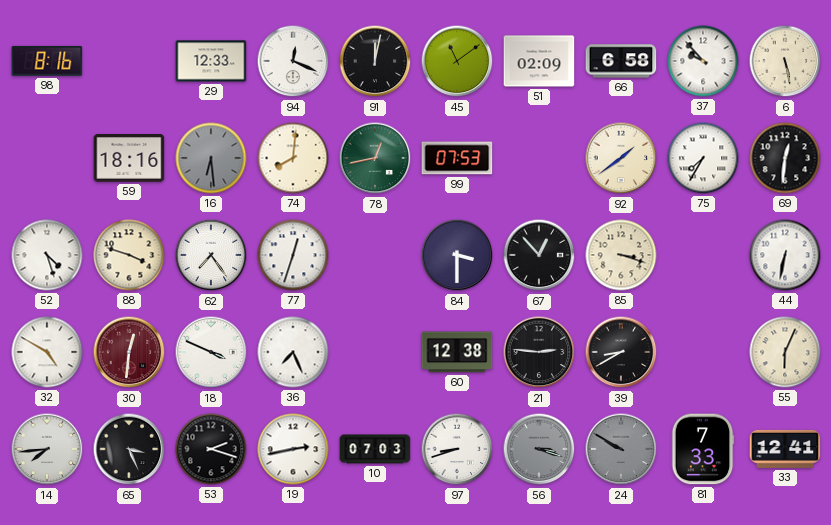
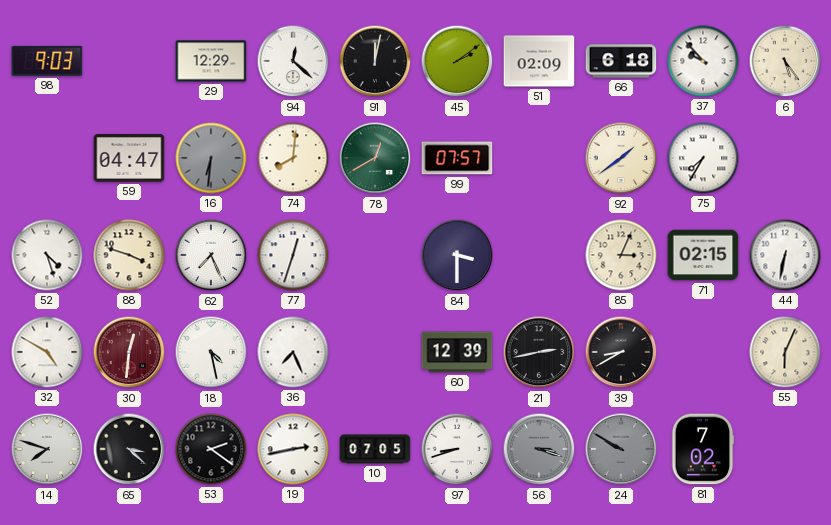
98: 8:16 -> 9:03
29: 12:33 -> 12:29
94: 12:19 -> 12:22
45: 11:09 -> 2:09
66: 6:58 -> 6:18
6: 5:28 -> 5:24
59: 18:16 -> 04:47
16: 6:29 -> 6:31
78: 12:43 -> 12:40
99: 07:53 -> 07:57
69: 12:31 -> none
62: 7:24 -> 7:26
67: 12:53 -> none
85: 3:18 -> 3:04
71: none -> 02:15
18: 3:49 -> 4:28
60: 12:38 -> 12:39
21: 2:46 -> 2:43
14: 7:44 -> 7:48
65: 3:26 -> 3:22
53: 2:18 -> 2:21
10: 07:03 -> 07:05
81: 7:33 -> 7:02
33: 12:41 -> none
